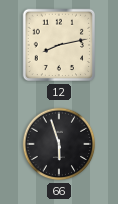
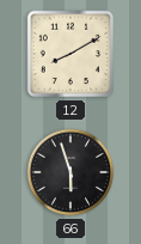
12: 8:13 -> 8:10
